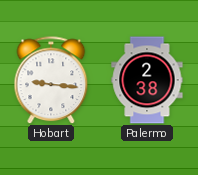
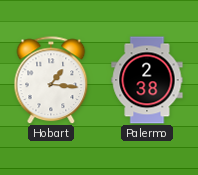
Hobart: 9:16 -> 1:16
